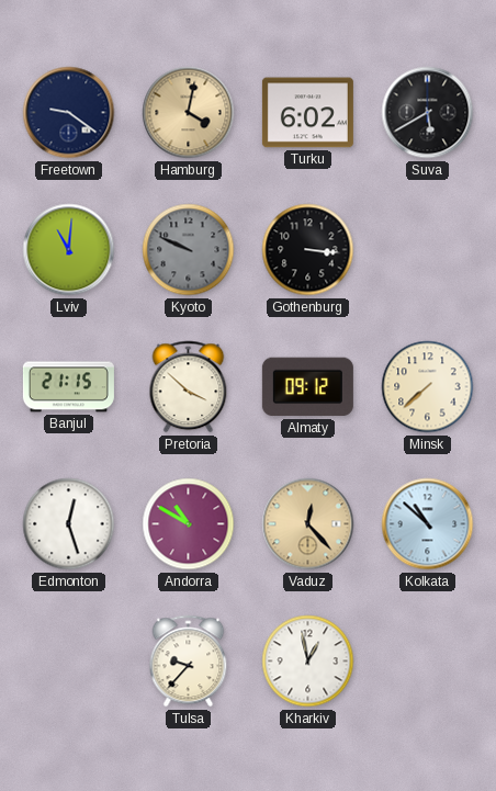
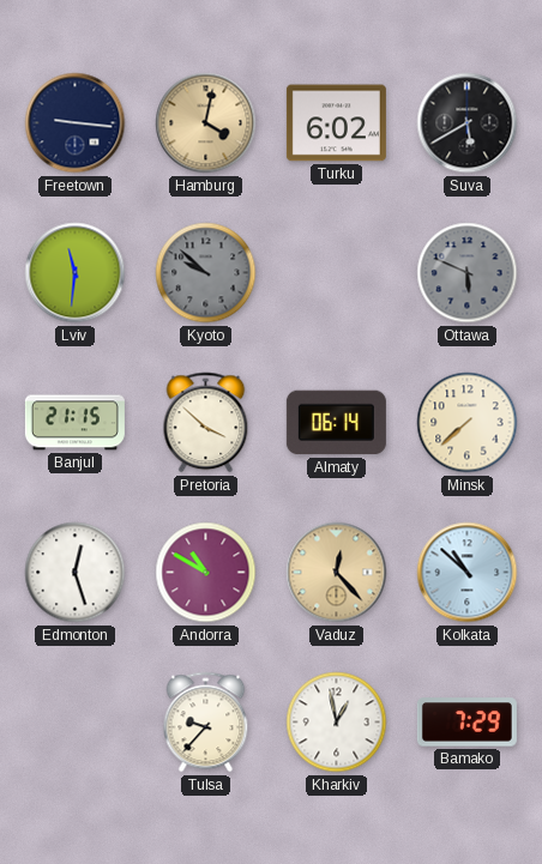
Freetown: 9:21 -> 9:16
Lviv: 11:01 -> 11:31
Kyoto: 9:49 -> 9:52
Gothenburg: 3:16 -> none
Ottawa: none -> 5:49
Almaty: 09:12 -> 06:14
Bamako: none -> 7:29
